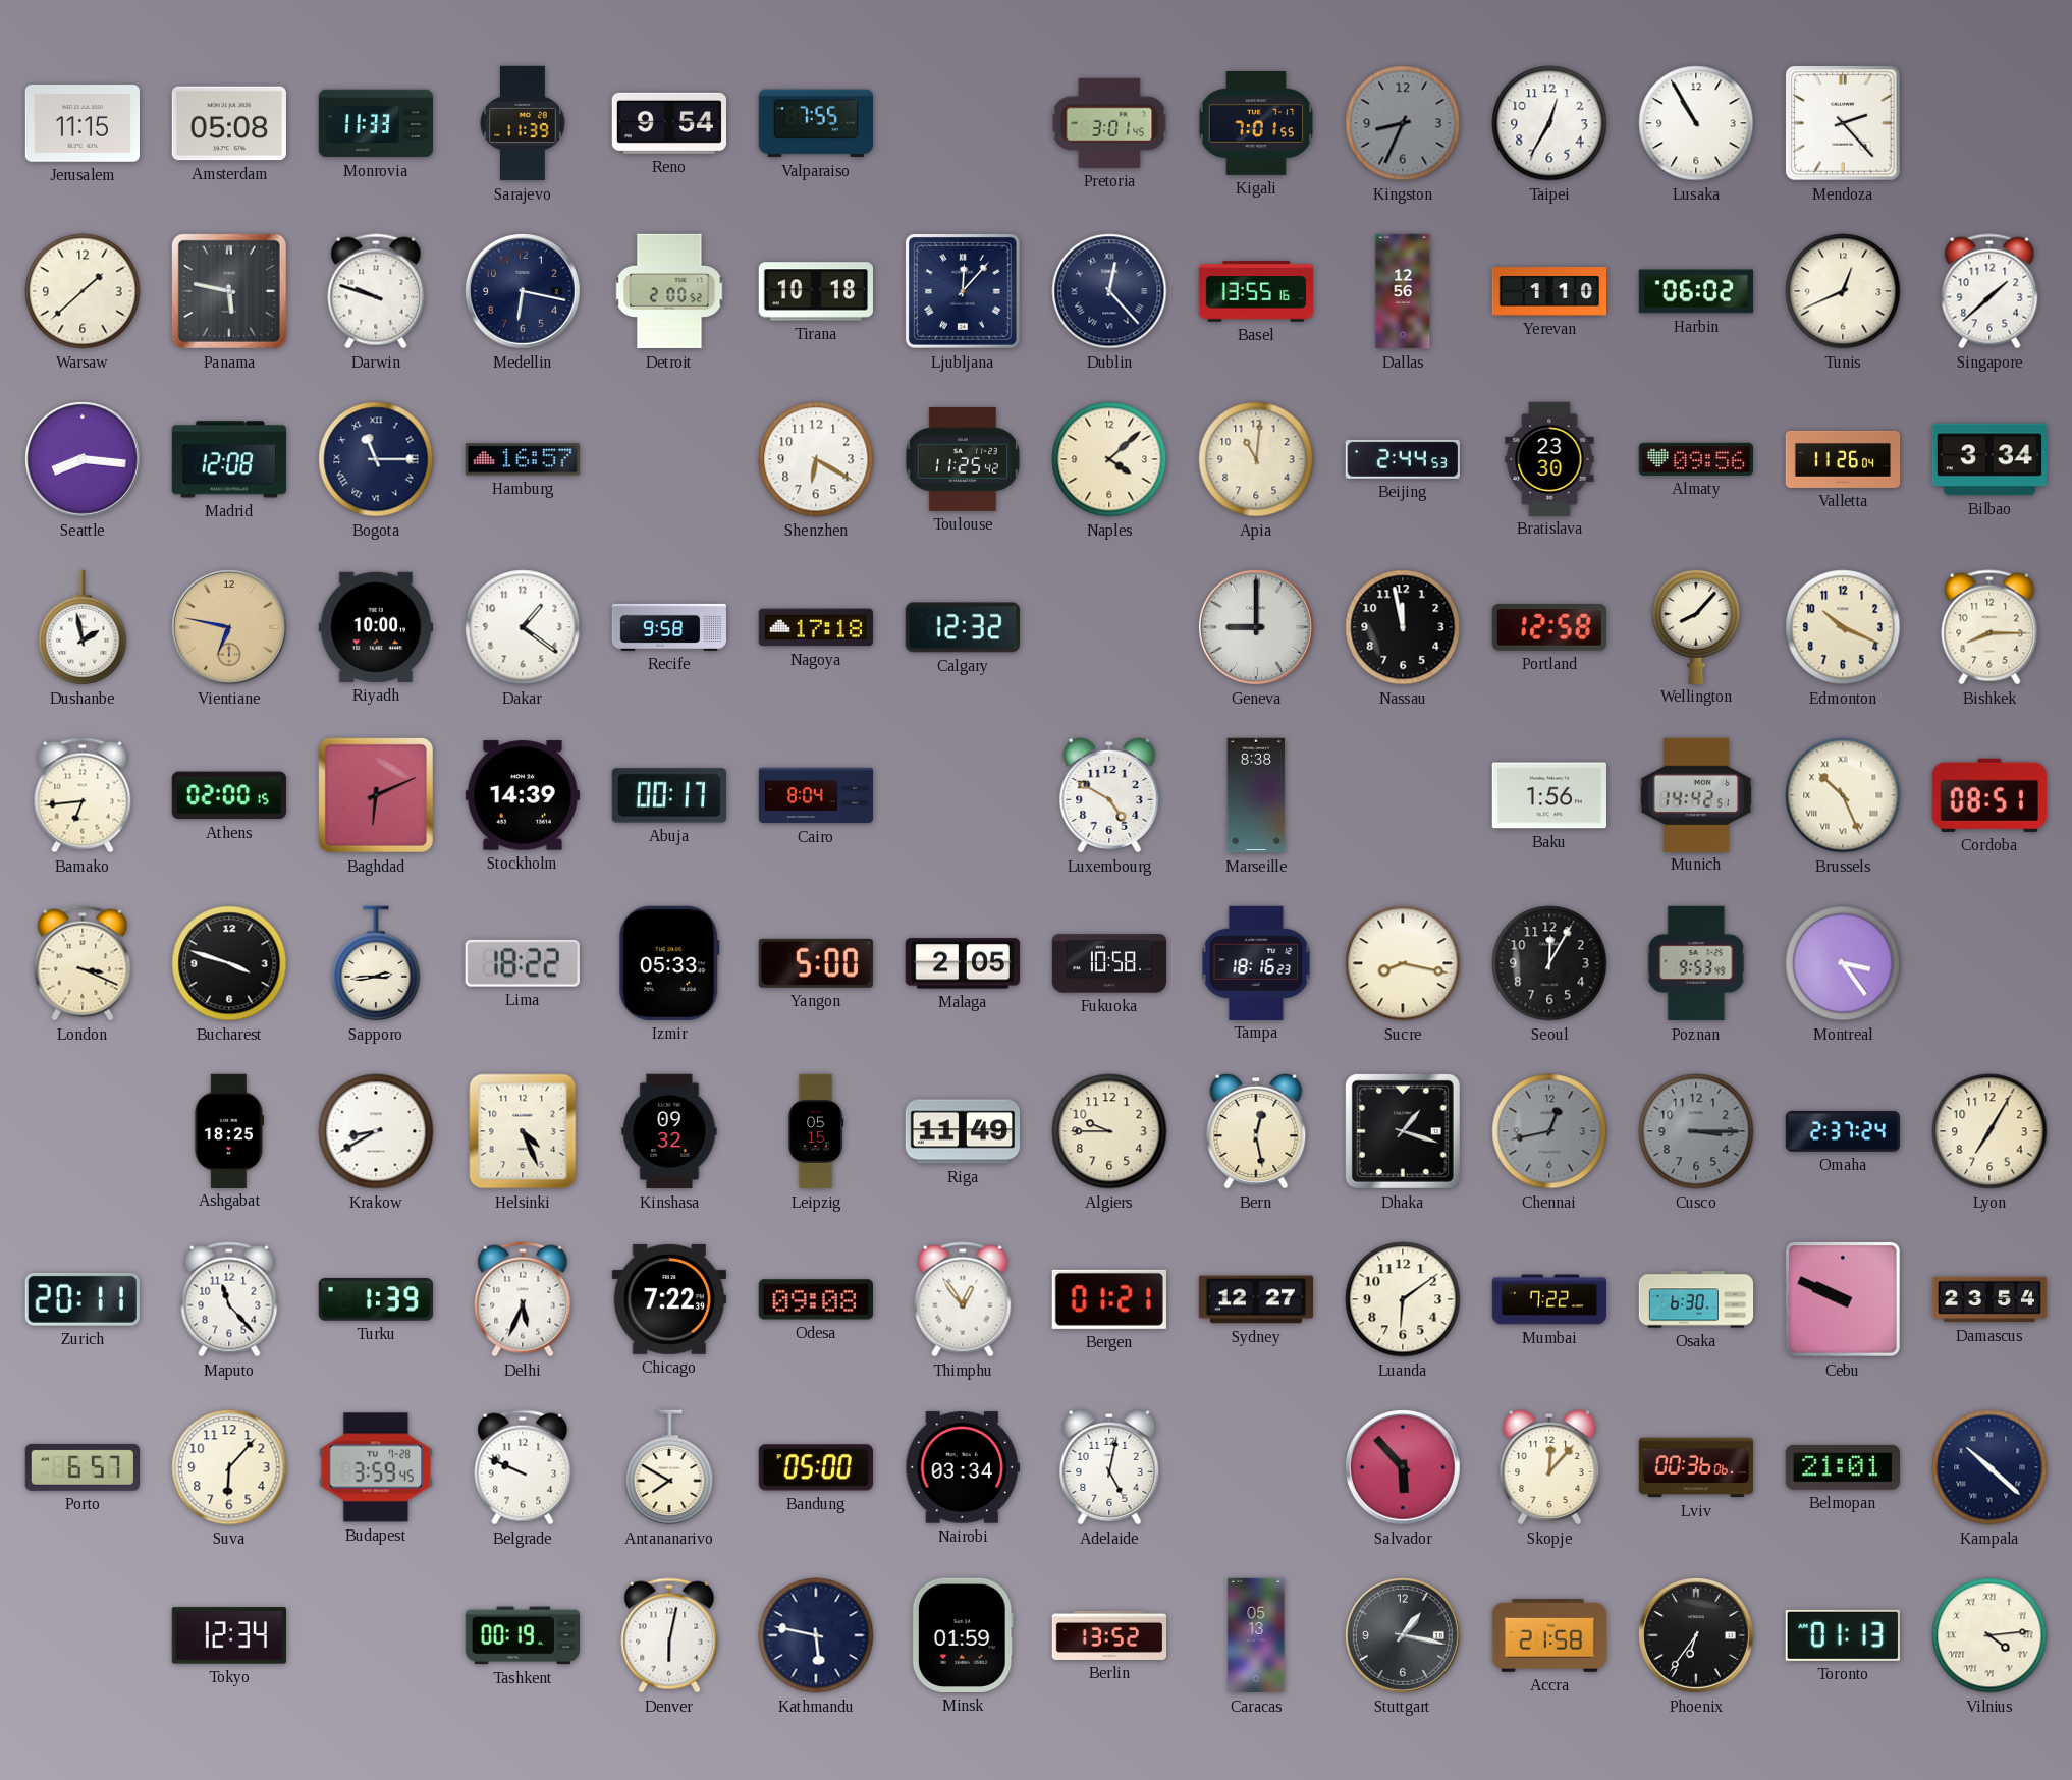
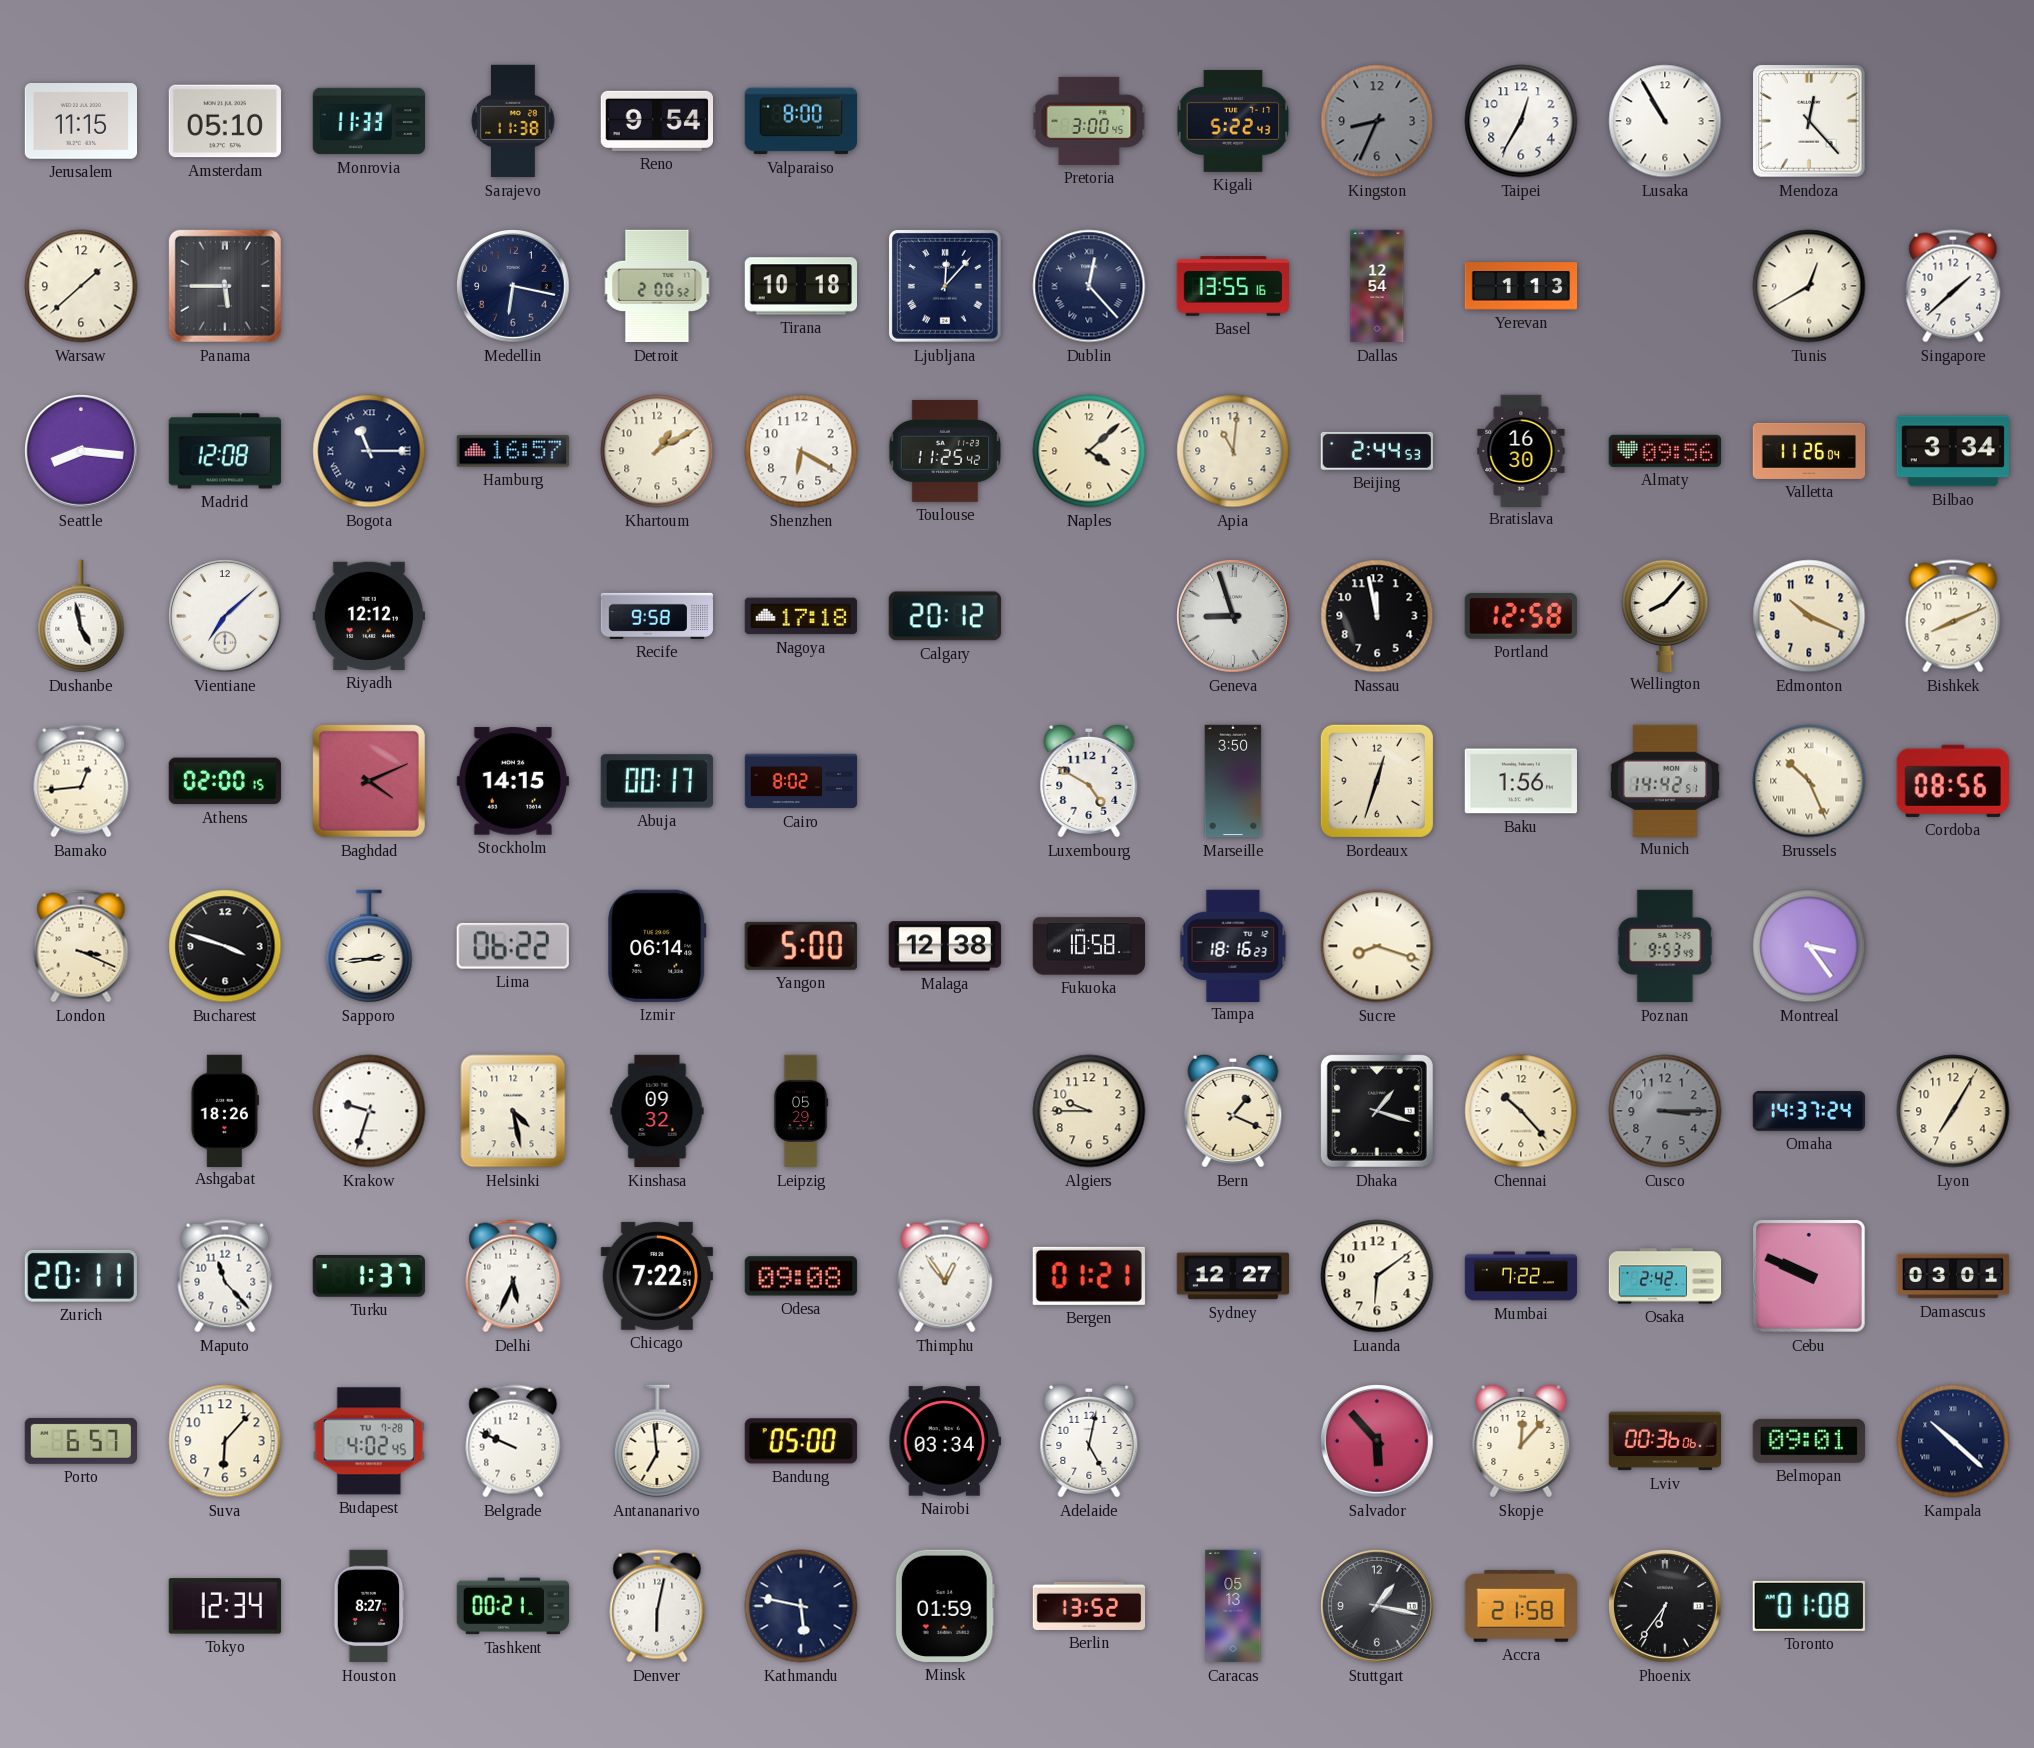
Amsterdam: 05:08 -> 05:10
Sarajevo: 11:39 -> 11:38
Valparaiso: 7:55 -> 8:00
Pretoria: 3:01 -> 3:00
Kigali: 7:01 -> 5:22
Mendoza: 2:23 -> 12:23
Panama: 5:47 -> 5:45
Darwin: 9:48 -> none
Dallas: 12:56 -> 12:54
Yerevan: 1:10 -> 1:13
Harbin: 06:02 -> none
Tunis: 12:41 -> 12:40
Khartoum: none -> 1:10
Bratislava: 23:30 -> 16:30
Dushanbe: 1:58 -> 4:58
Vientiane: 6:47 -> 7:08
Vientiane dial: champagne -> white
Riyadh: 10:00 -> 12:12
Dakar: 1:21 -> none
Calgary: 12:32 -> 20:12
Geneva: 9:00 -> 8:57
Bishkek: 8:15 -> 8:11
Bamako: 6:44 -> 12:44
Baghdad: 6:11 -> 4:11
Stockholm: 14:39 -> 14:15
Cairo: 8:04 -> 8:02
Marseille: 8:38 -> 3:50
Bordeaux: none -> 12:33
Cordoba: 08:51 -> 08:56
Lima: 18:22 -> 06:22
Izmir: 05:33 -> 06:14
Malaga: 2:05 -> 12:38
Sucre: 8:17 -> 8:18
Seoul: 12:05 -> none
Ashgabat: 18:25 -> 18:26
Krakow: 8:40 -> 9:33
Helsinki: 4:26 -> 4:28
Leipzig: 05:15 -> 05:29
Riga: 11:49 -> none
Bern: 12:28 -> 1:19
Chennai: 12:43 -> 10:23
Chennai dial: grey -> cream
Omaha: 2:37 -> 14:37
Turku: 1:39 -> 1:37
Chicago: 7:22:39 -> 7:22:51
Osaka: 6:30 -> 2:42
Damascus: 23:54 -> 03:01
Budapest: 3:59 -> 4:02
Antananarivo: 7:50 -> 6:59
Belmopan: 21:01 -> 09:01
Houston: none -> 8:27
Tashkent: 00:19 -> 00:21
Toronto: 01:13 -> 01:08
Vilnius: 4:14 -> none
